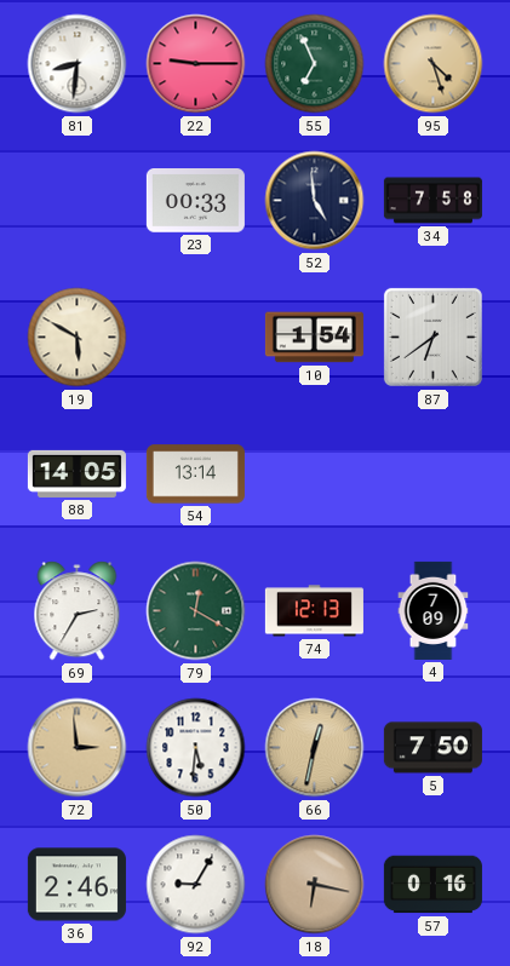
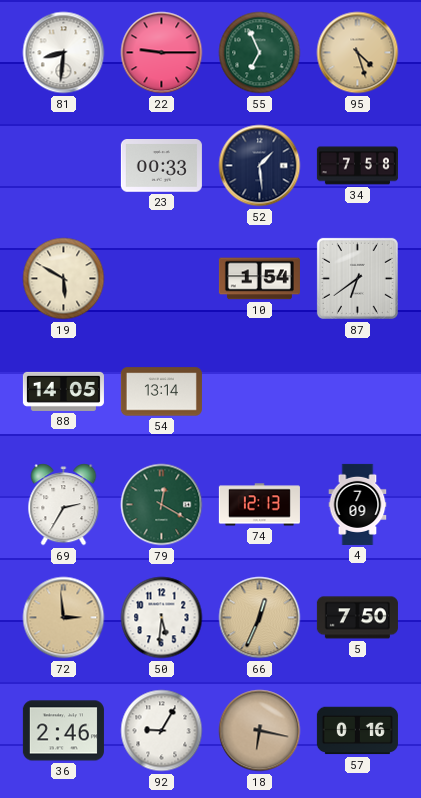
52: 4:59 -> 1:29
66: 12:32 -> 12:34
